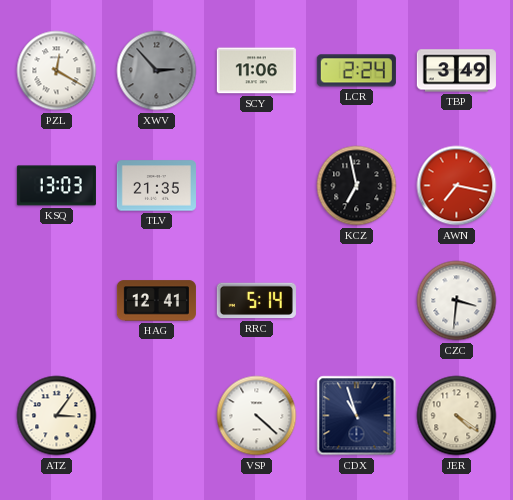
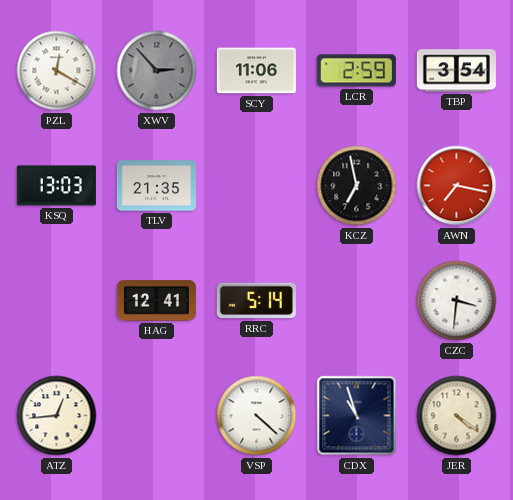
LCR: 2:24 -> 2:59
TBP: 3:49 -> 3:54
ATZ: 3:06 -> 12:44
